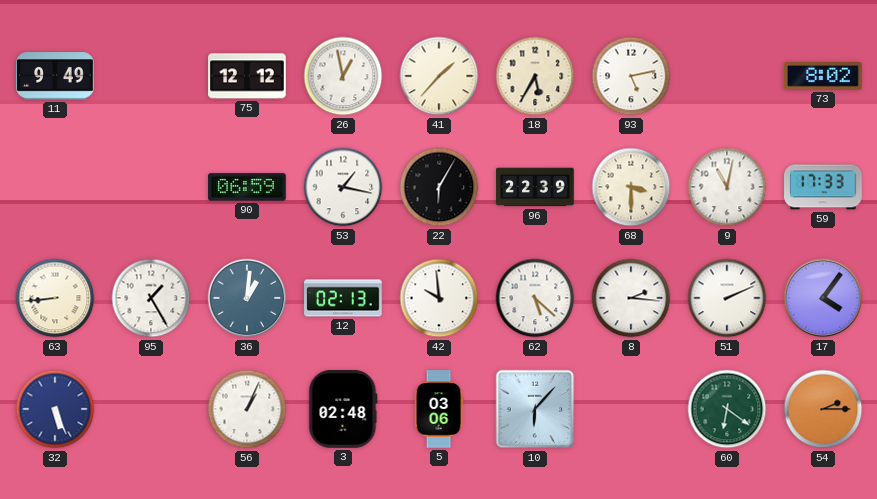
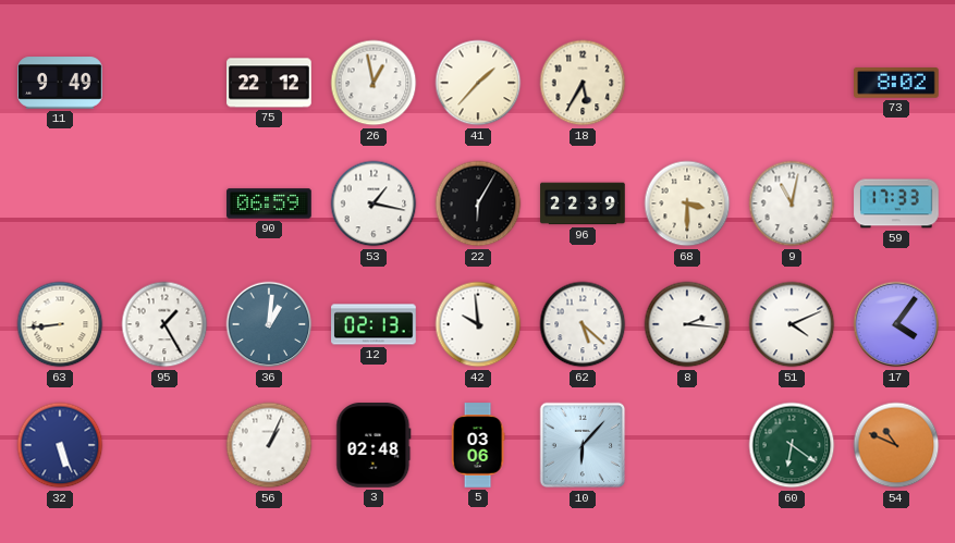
75: 12:12 -> 22:12
93: 5:13 -> none
51: 2:11 -> 4:11
54: 2:15 -> 10:49
